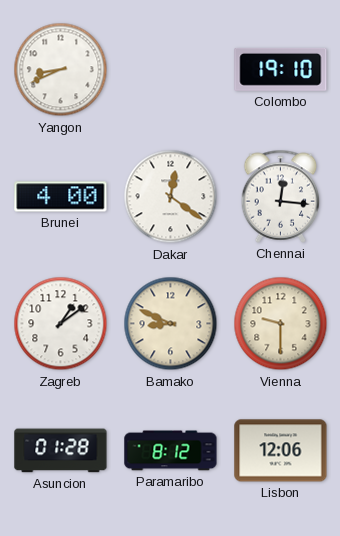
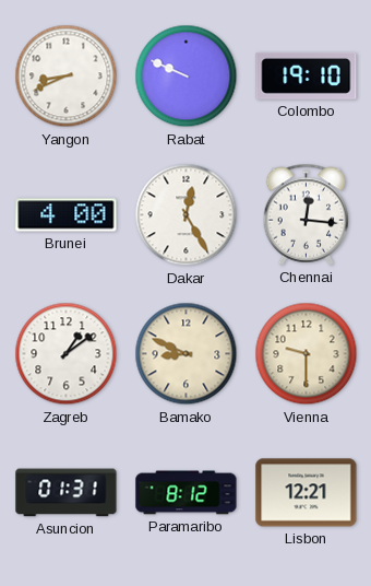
Rabat: none -> 9:49
Dakar: 12:21 -> 12:25
Asuncion: 01:28 -> 01:31
Lisbon: 12:06 -> 12:21
